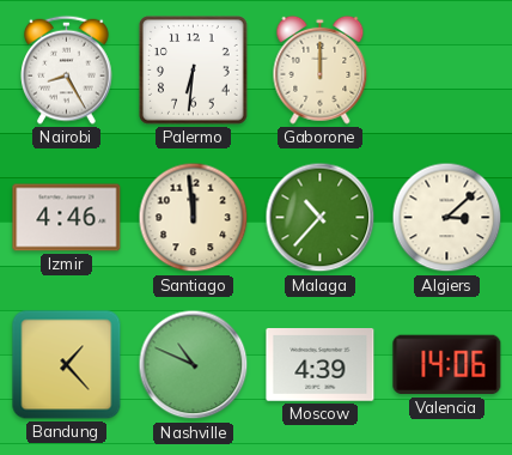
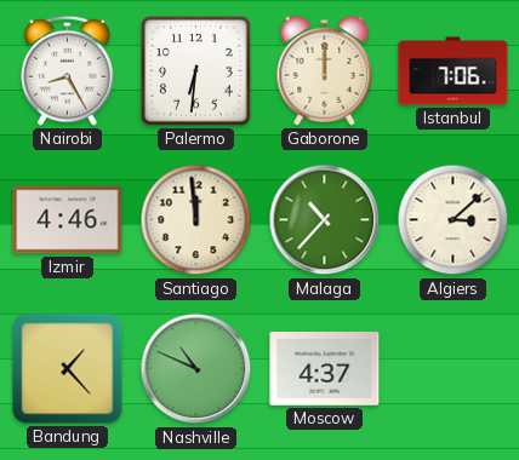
Istanbul: none -> 7:06
Moscow: 4:39 -> 4:37
Valencia: 14:06 -> none
